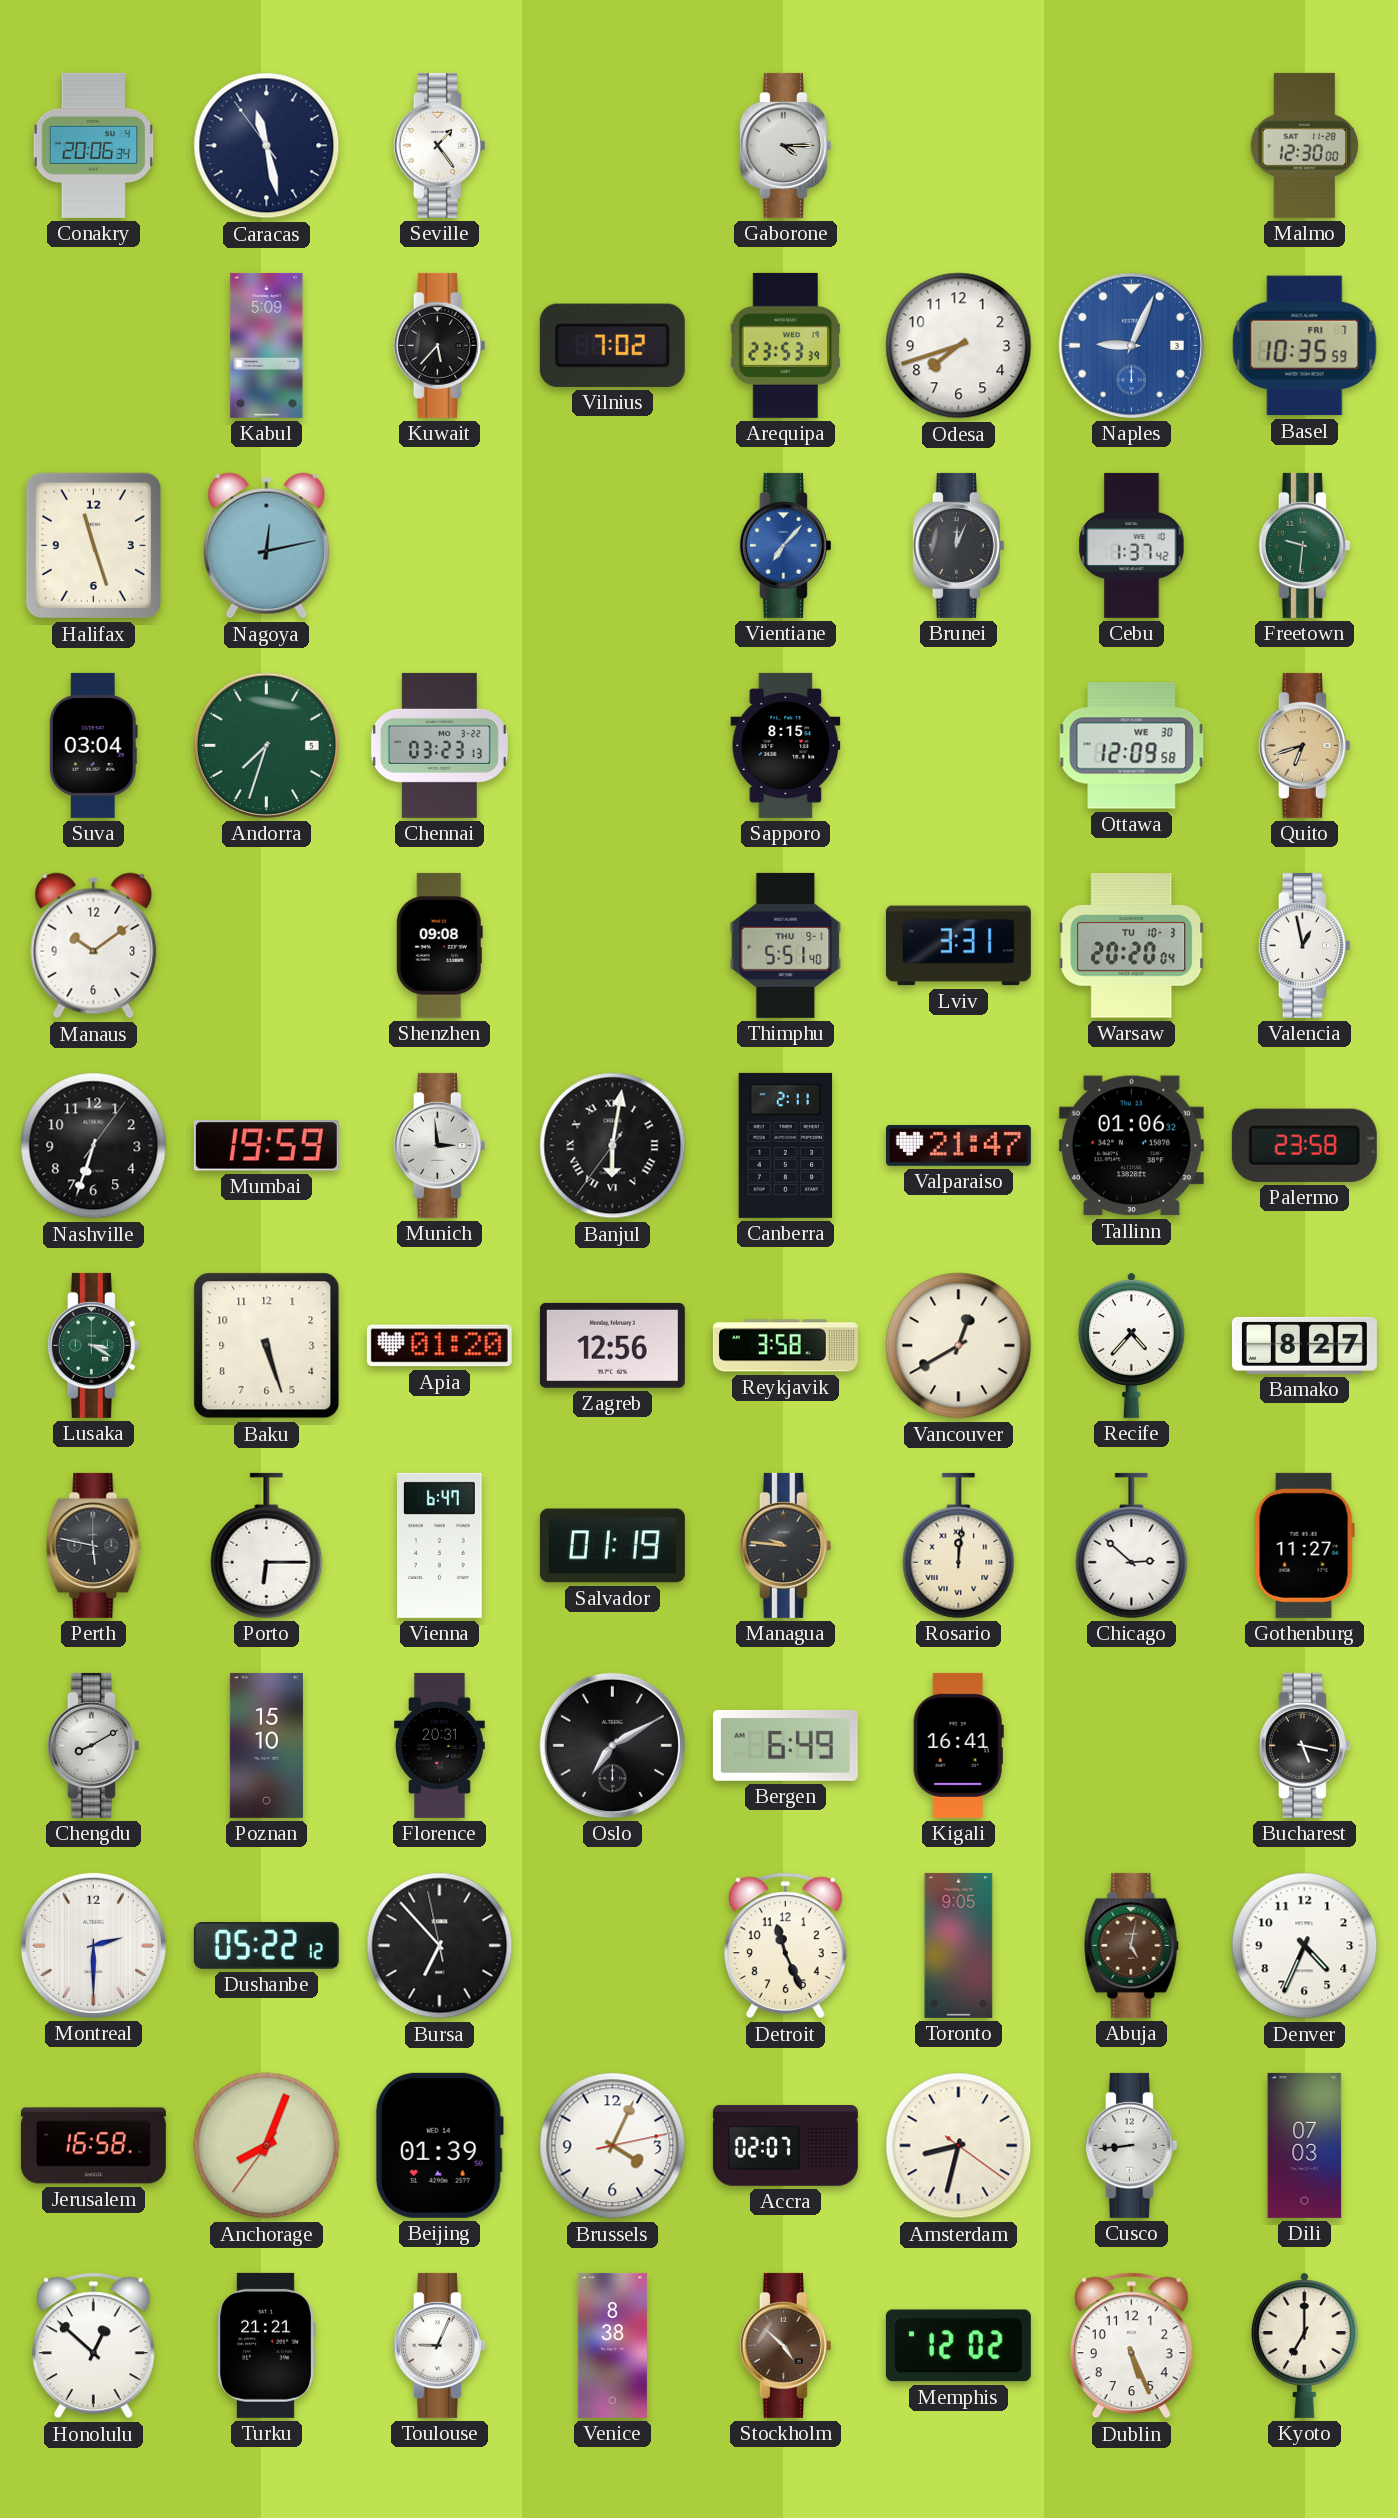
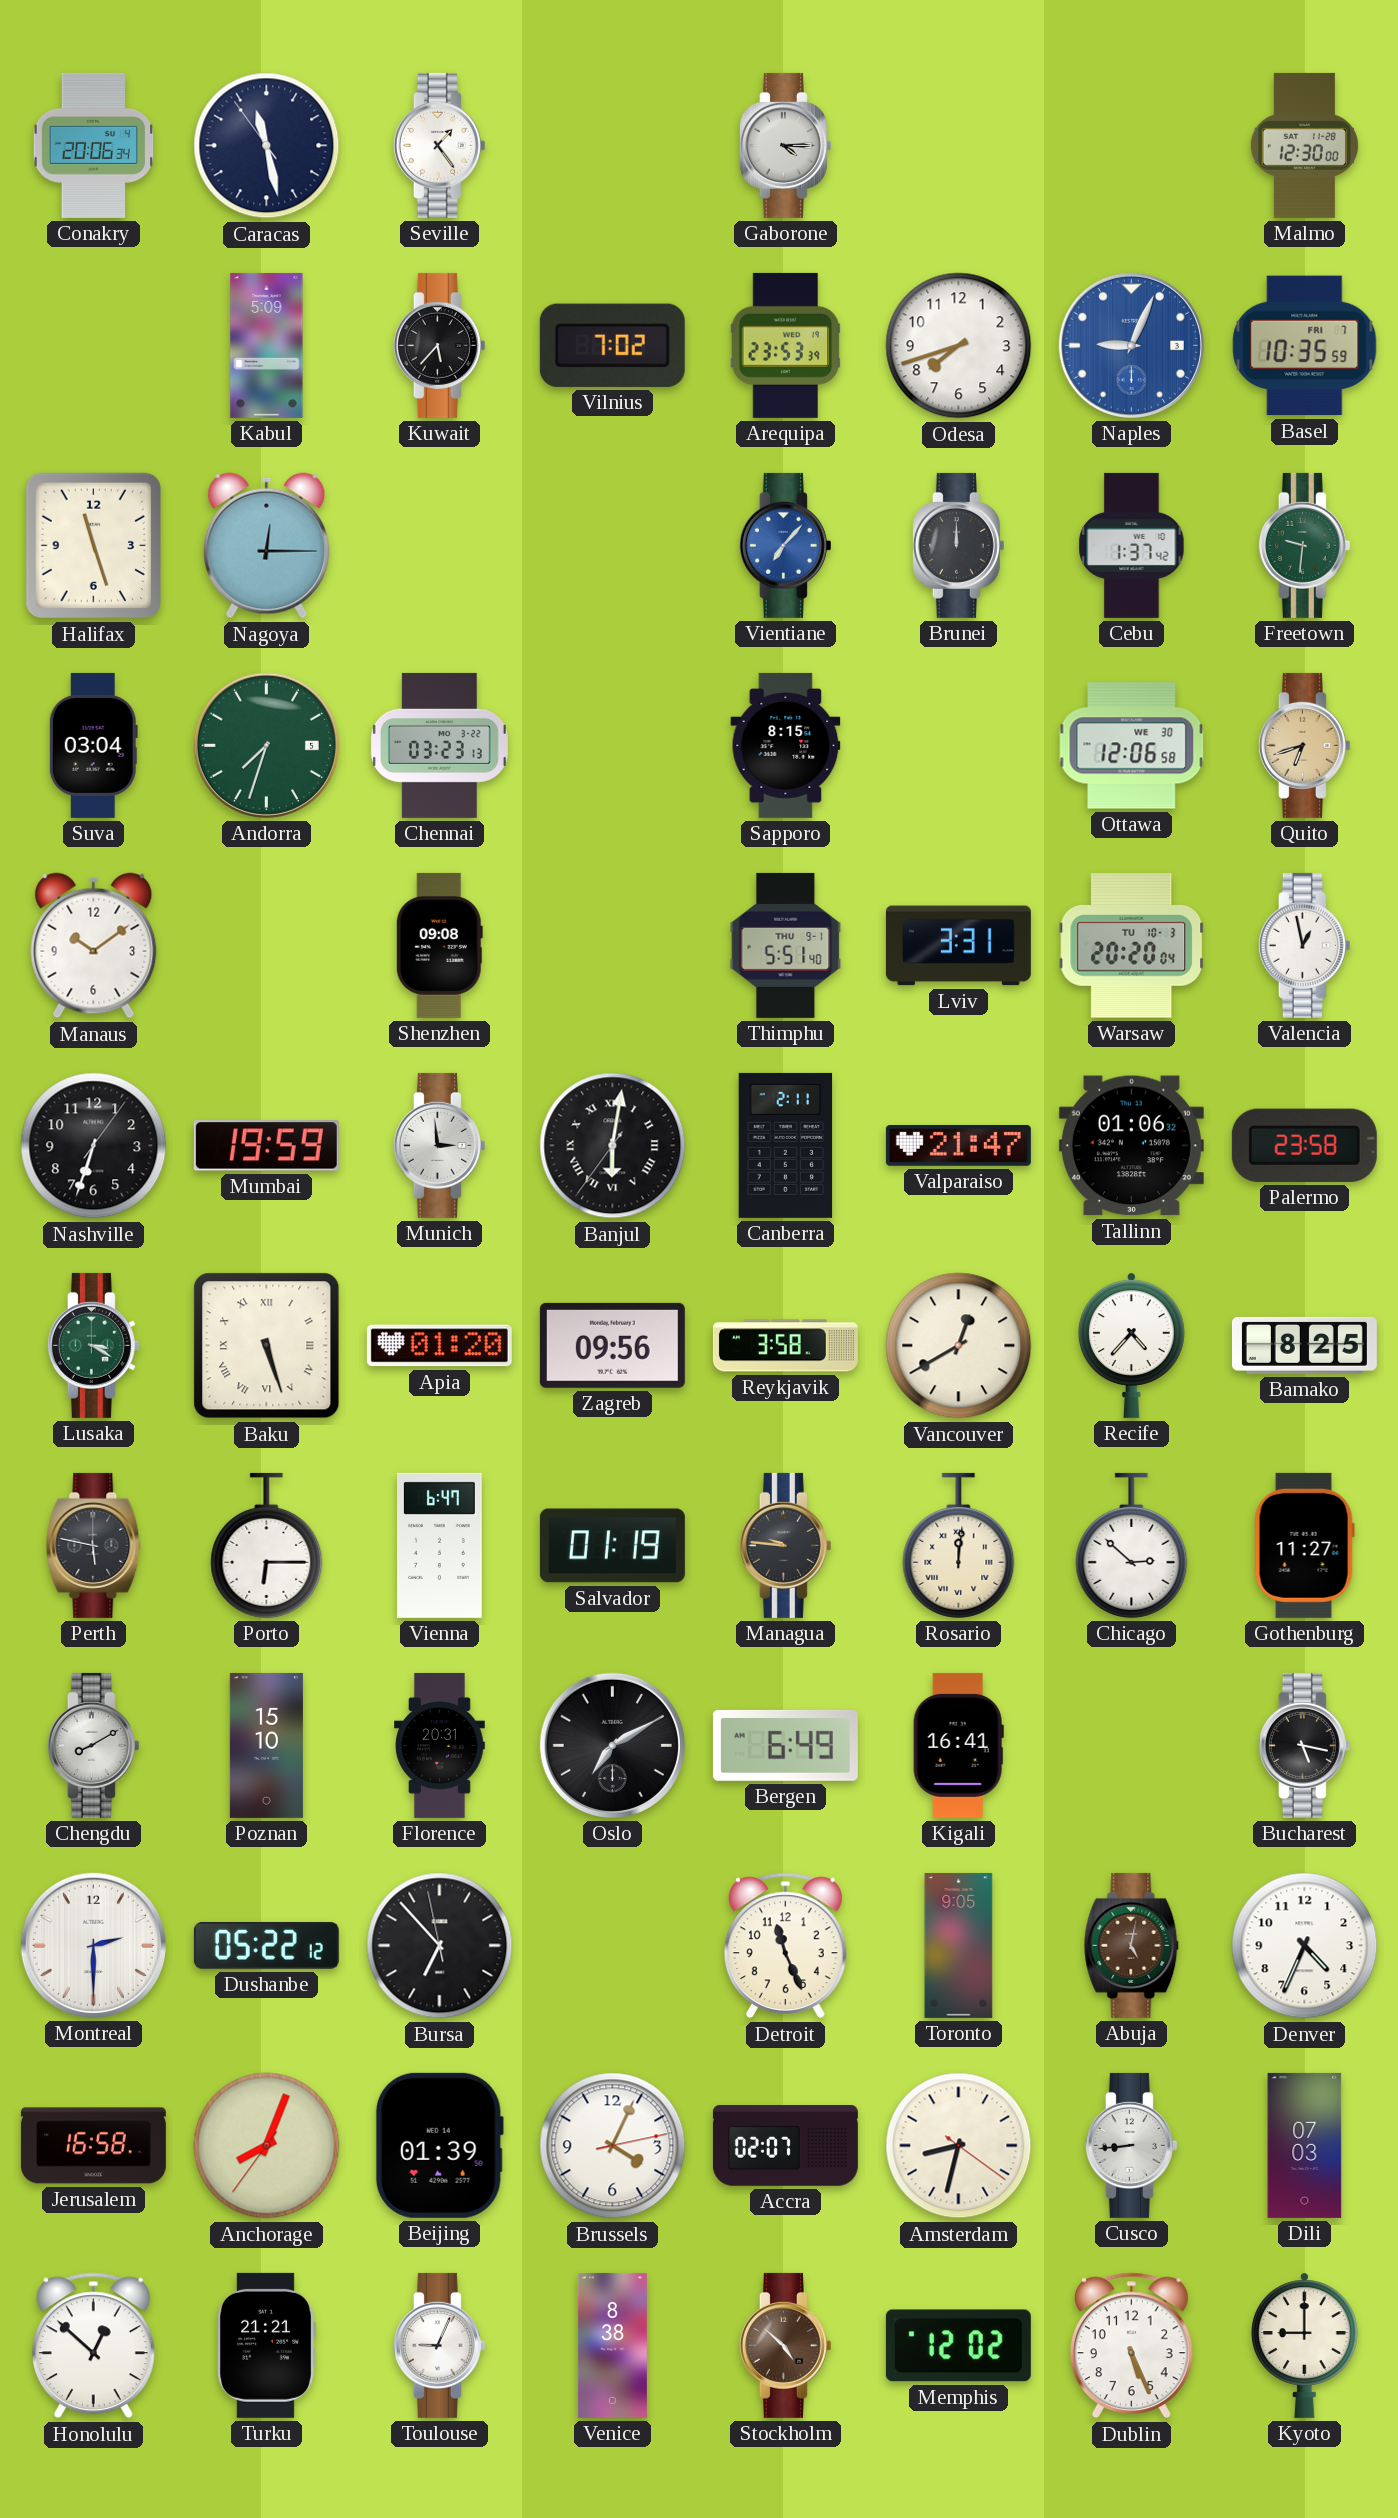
Nagoya: 12:13 -> 12:15
Brunei: 12:04 -> 12:00
Ottawa: 12:09 -> 12:06
Baku numerals: Arabic -> Roman
Zagreb: 12:56 -> 09:56
Bamako: 8:27 -> 8:25
Kyoto: 7:00 -> 9:00
